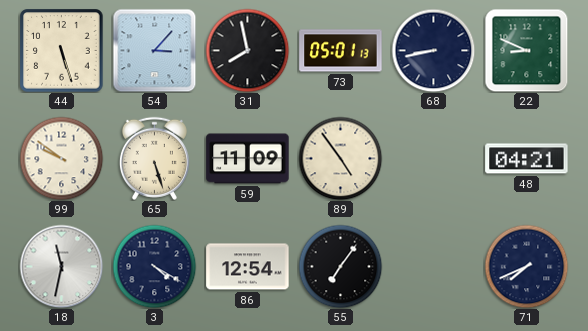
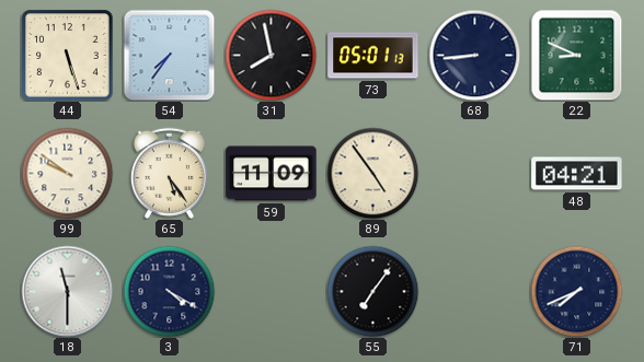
54: 3:07 -> 7:36
68: 8:43 -> 8:44
65: 5:27 -> 5:24
18: 11:32 -> 11:30
86: 12:54 -> none
